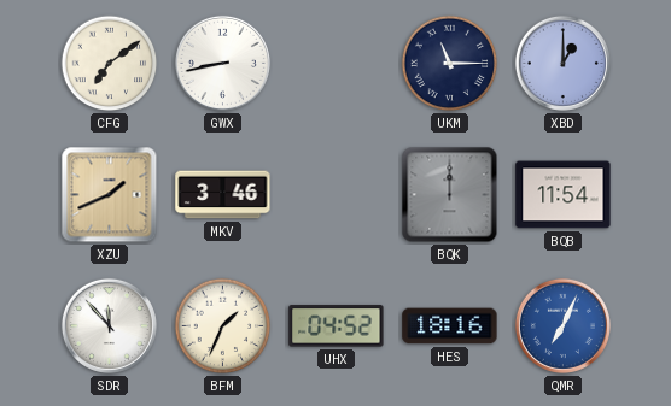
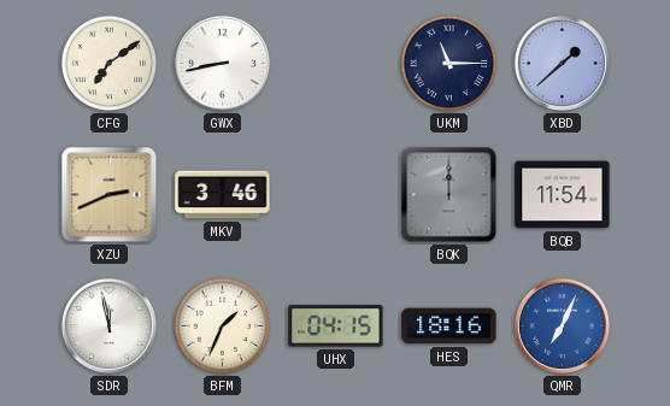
XBD: 1:00 -> 1:38
XZU: 1:41 -> 2:41
SDR: 11:53 -> 11:58
UHX: 04:52 -> 04:15
